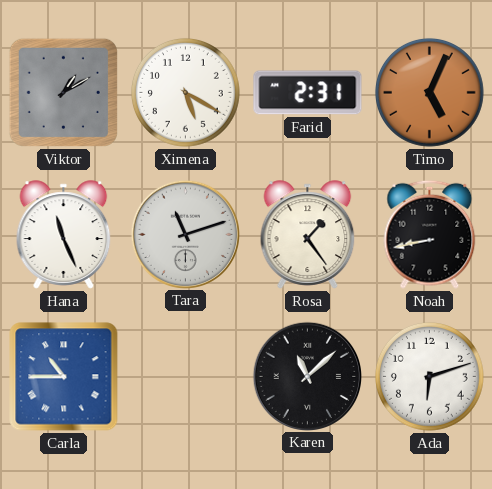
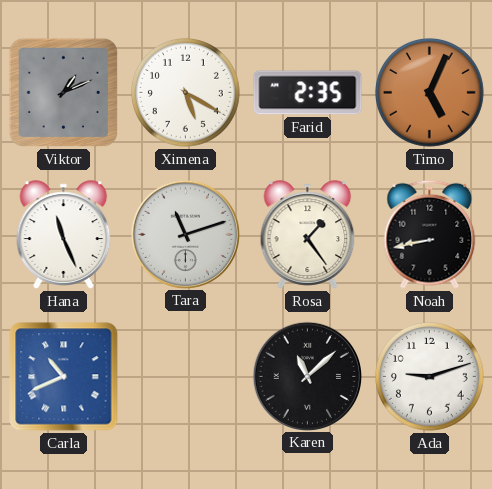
Viktor: 1:10 -> 1:11
Farid: 2:31 -> 2:35
Carla: 10:45 -> 10:41
Ada: 6:12 -> 9:12
